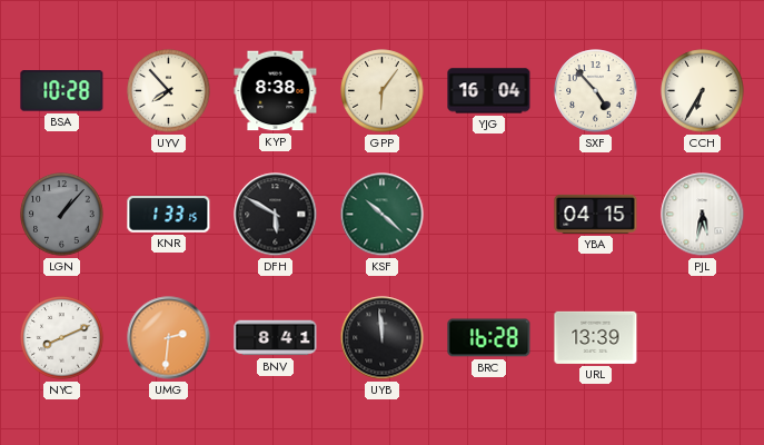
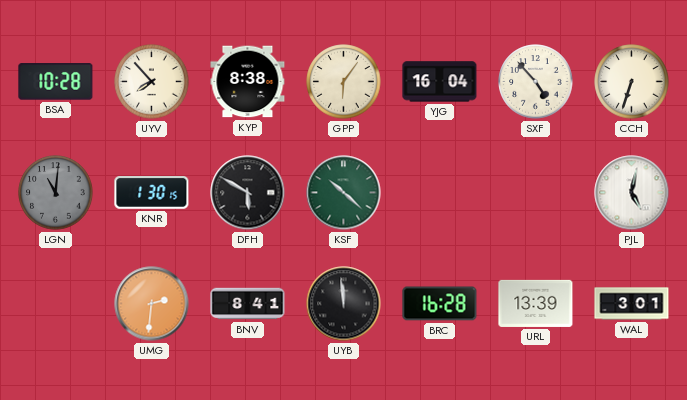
CCH: 6:35 -> 6:33
LGN: 1:07 -> 11:01
KNR: 1:33 -> 1:30
YBA: 04:15 -> none
PJL: 5:32 -> 5:02
NYC: 8:11 -> none
WAL: none -> 3:01
